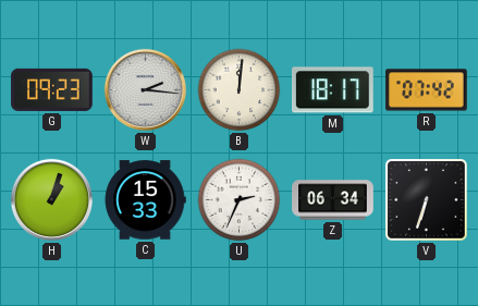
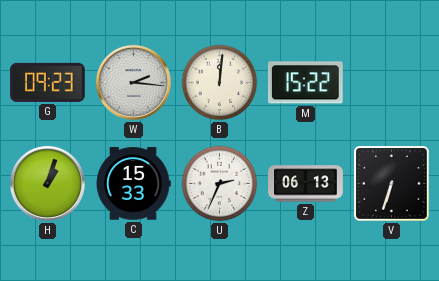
M: 18:17 -> 15:22
R: 07:42 -> none
Z: 06:34 -> 06:13
